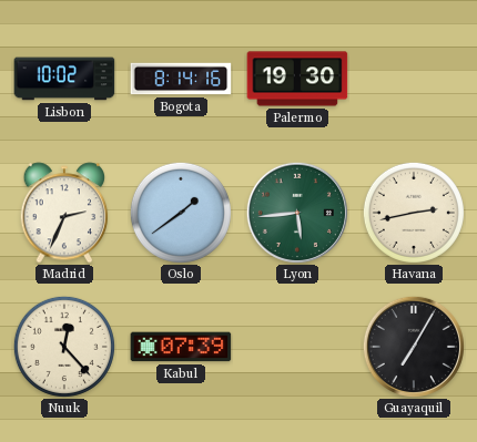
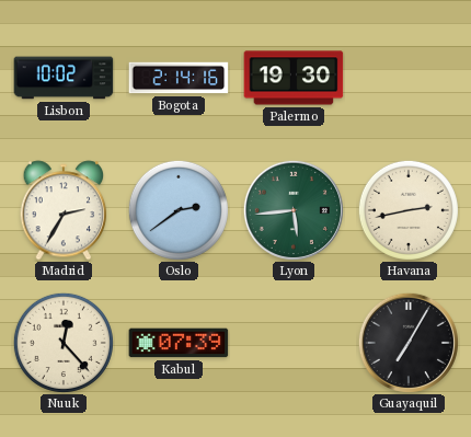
Bogota: 8:14 -> 2:14
Madrid: 2:34 -> 2:35
Oslo: 1:39 -> 2:39
